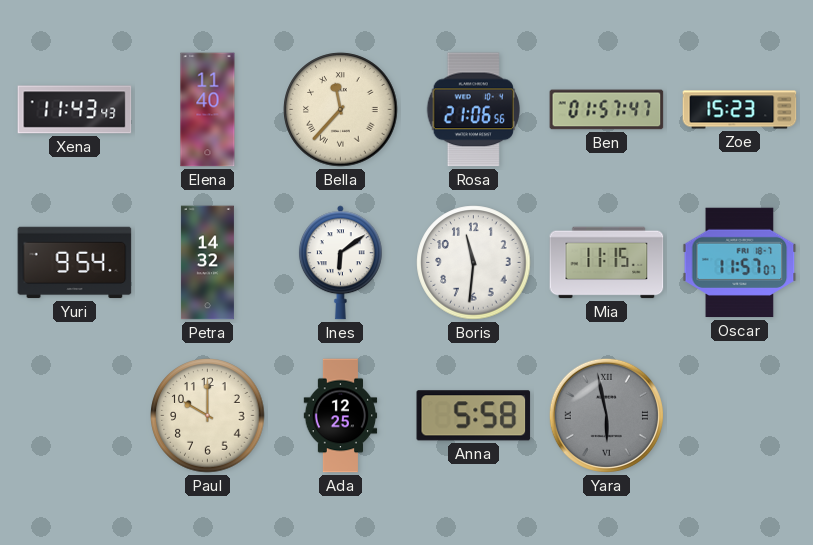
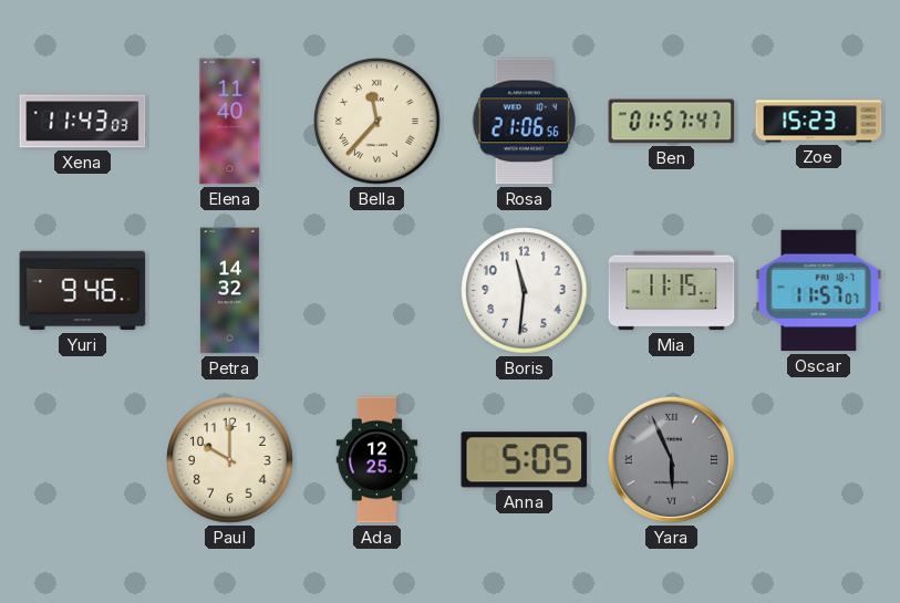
Xena: 11:43:43 -> 11:43:03
Yuri: 9:54 -> 9:46
Ines: 6:09 -> none
Anna: 5:58 -> 5:05
Yara: 5:58 -> 5:56
